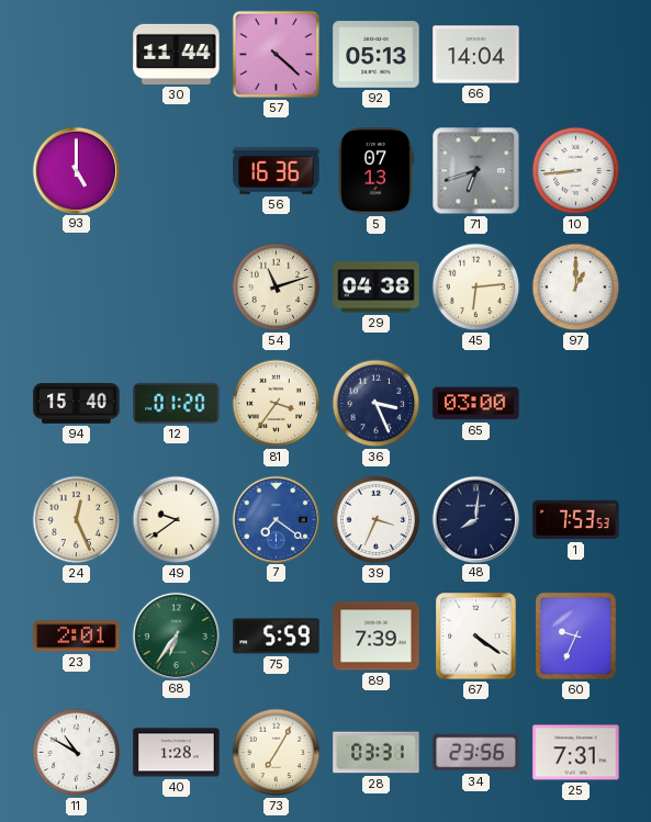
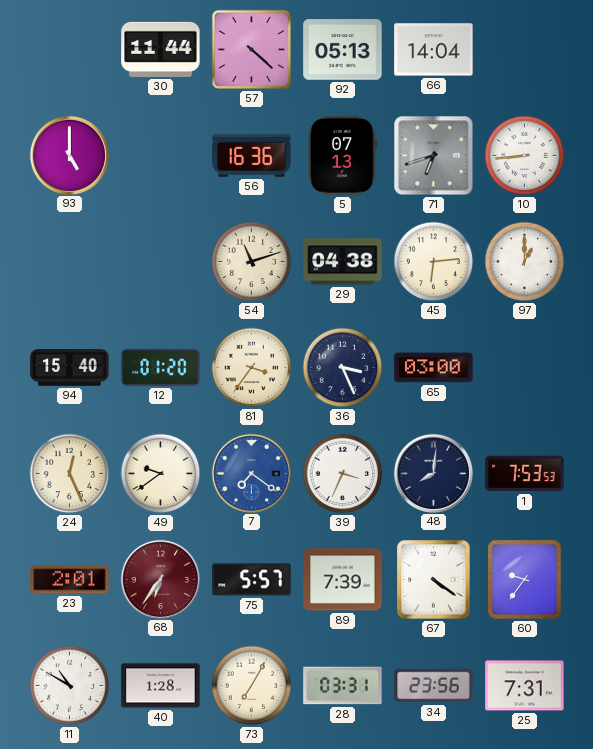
68 dial: green -> burgundy
75: 5:59 -> 5:57
60: 9:34 -> 9:36
